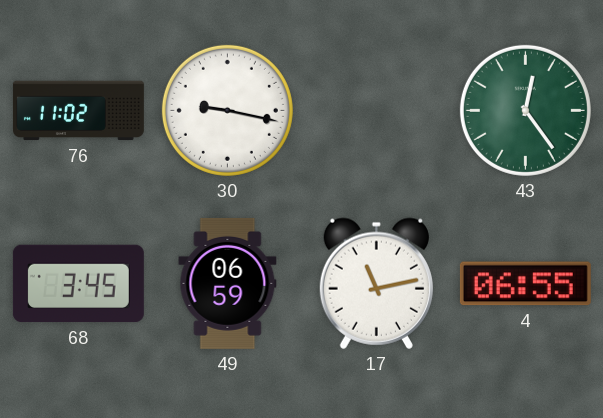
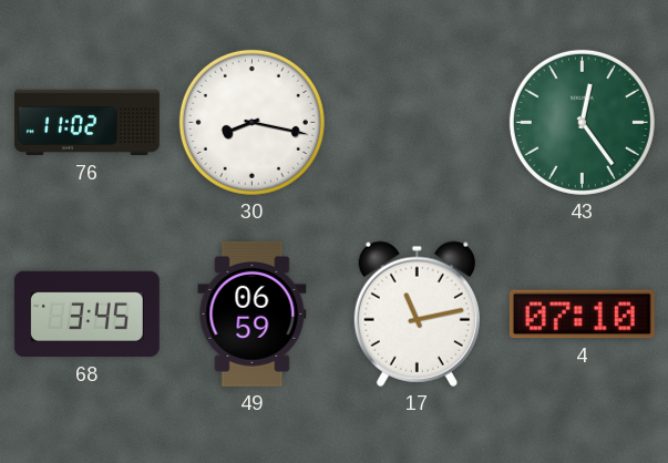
30: 9:17 -> 8:17
4: 06:55 -> 07:10
